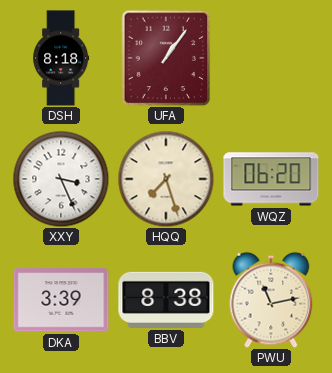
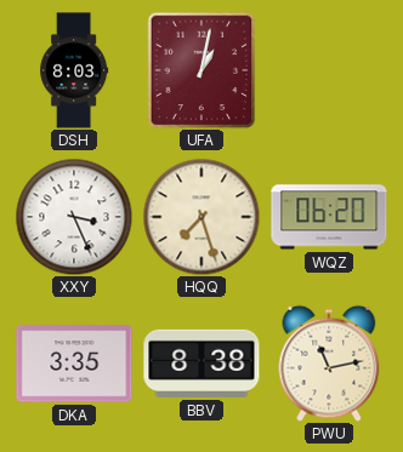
DSH: 8:18 -> 8:03
UFA: 1:06 -> 1:02
DKA: 3:39 -> 3:35
